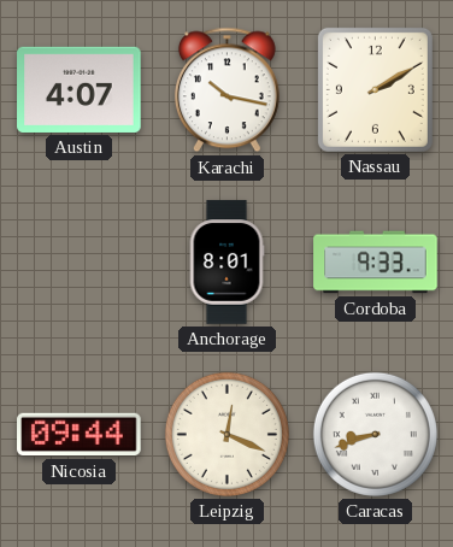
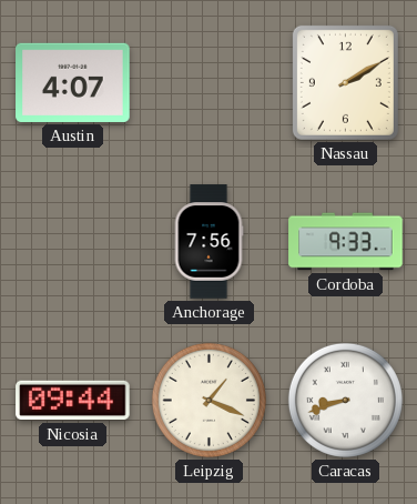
Karachi: 10:17 -> none
Anchorage: 8:01 -> 7:56
Leipzig: 12:19 -> 1:19
